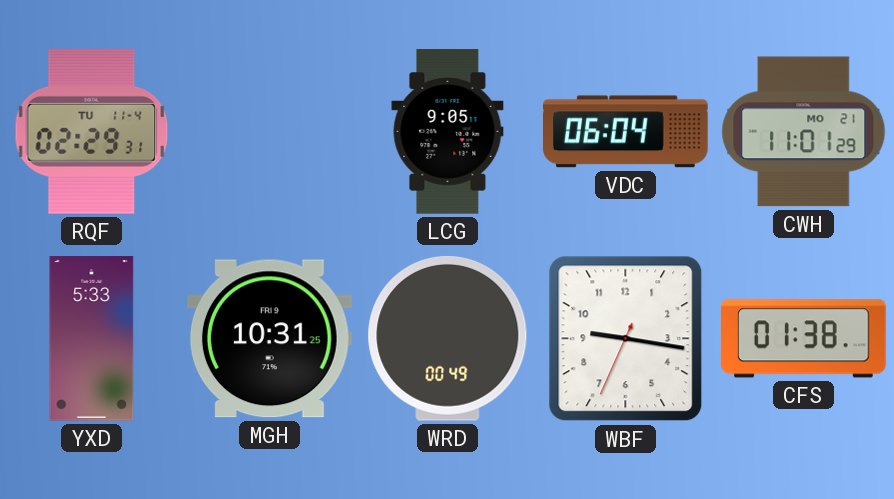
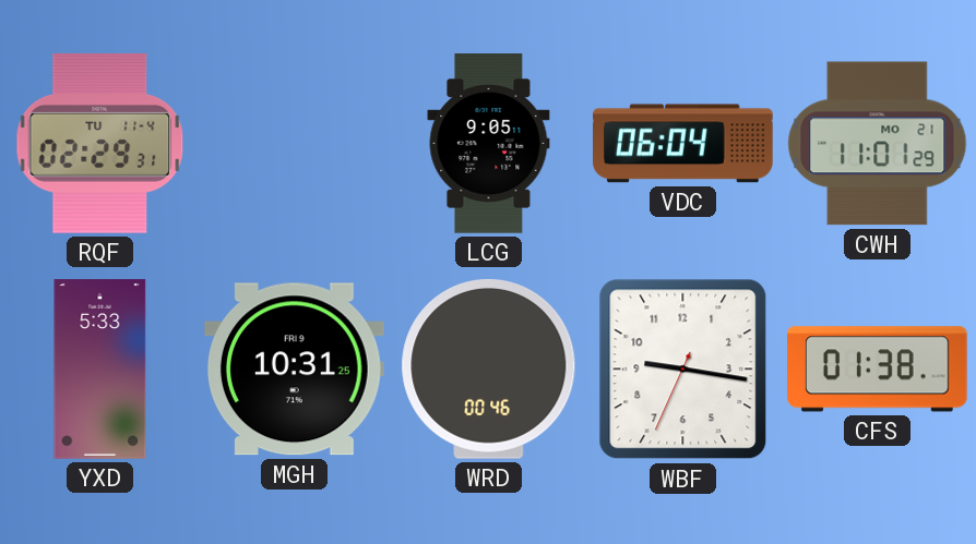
WRD: 00:49 -> 00:46
